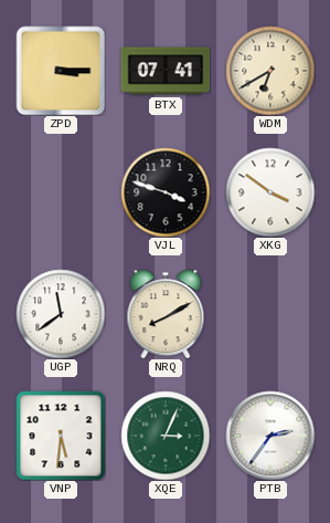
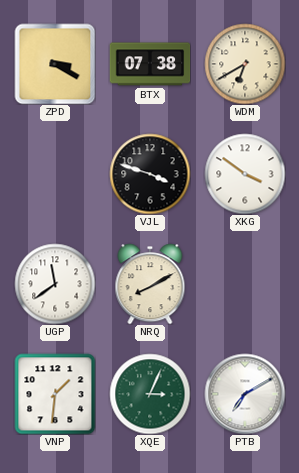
ZPD: 3:15 -> 3:20
BTX: 07:41 -> 07:38
VNP: 5:31 -> 1:31
PTB: 2:36 -> 7:10
